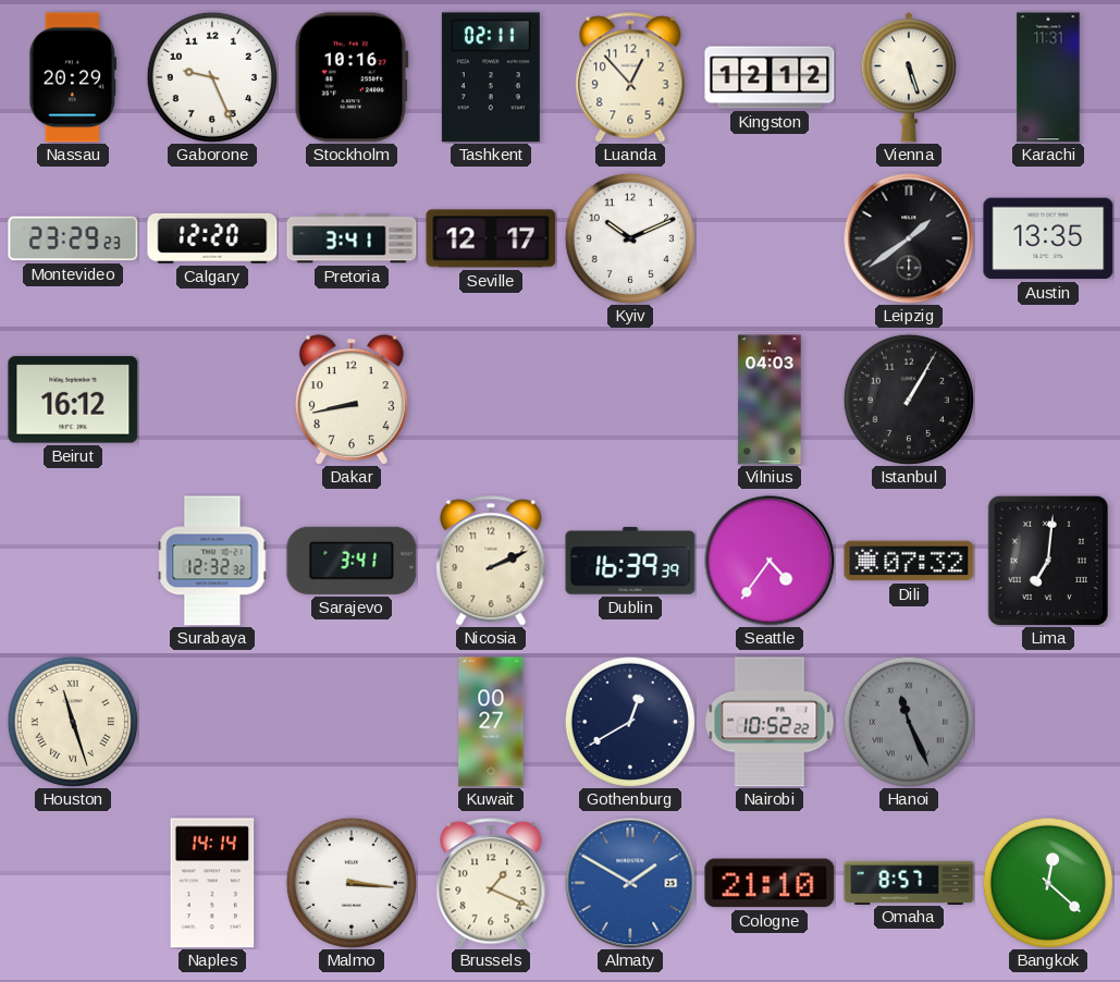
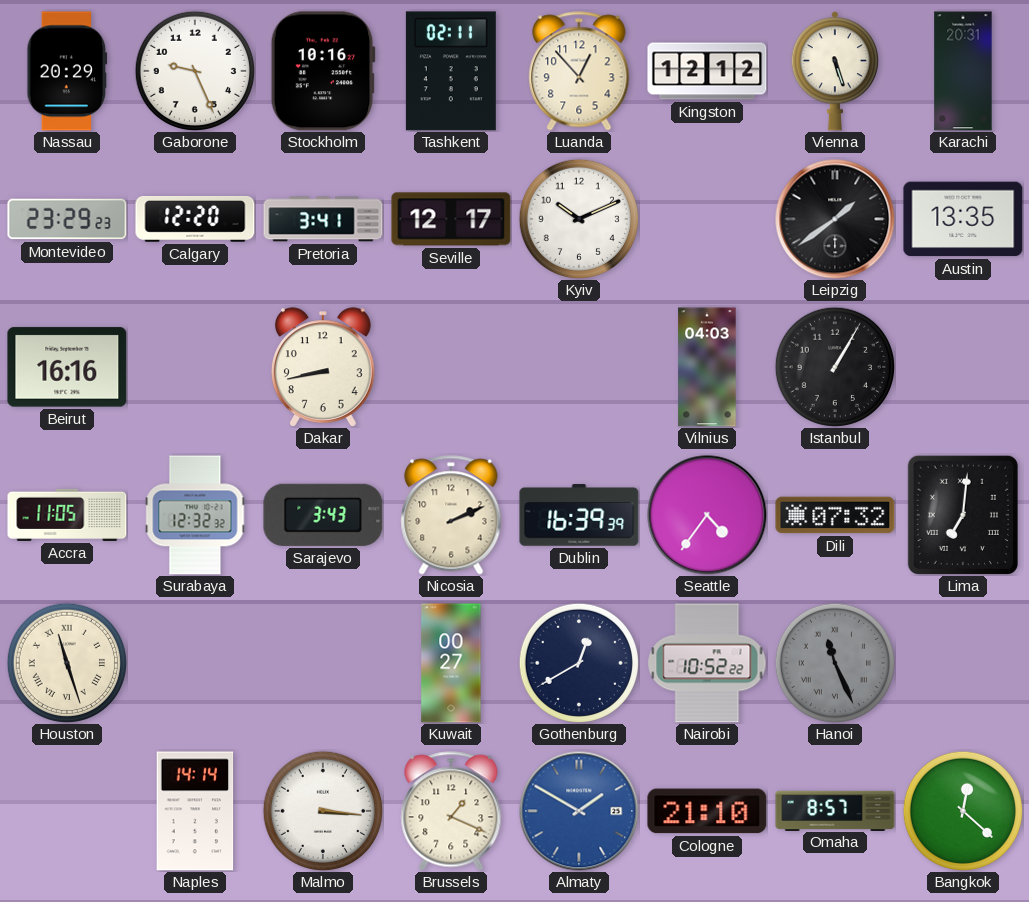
Karachi: 11:31 -> 20:31
Beirut: 16:12 -> 16:16
Accra: none -> 11:05
Sarajevo: 3:41 -> 3:43
